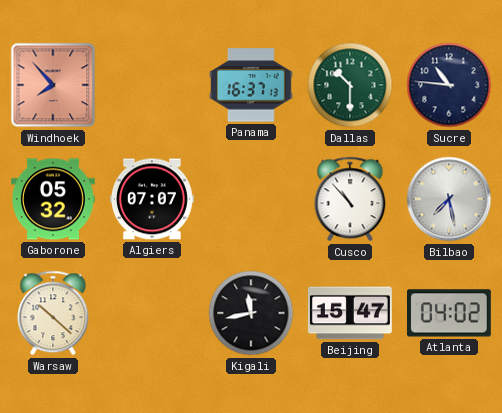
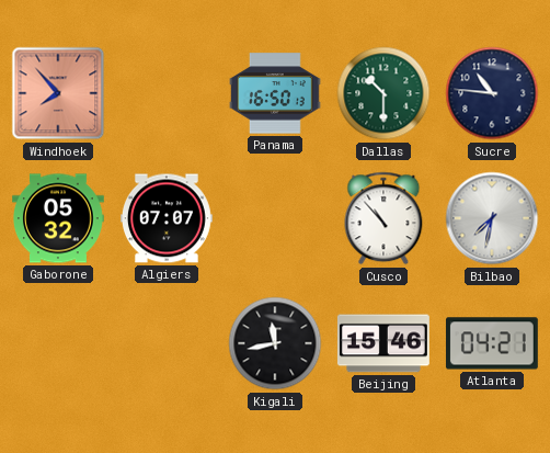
Panama: 16:37 -> 16:50
Bilbao: 7:28 -> 7:32
Warsaw: 10:22 -> none
Beijing: 15:47 -> 15:46
Atlanta: 04:02 -> 04:21
